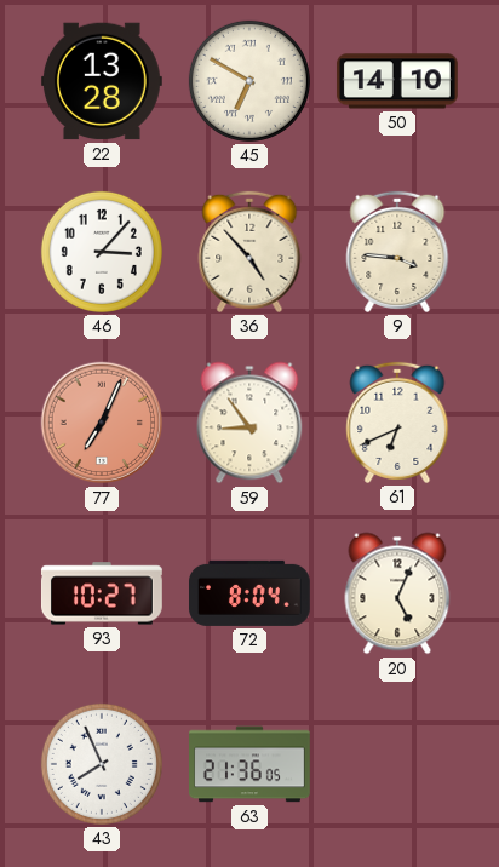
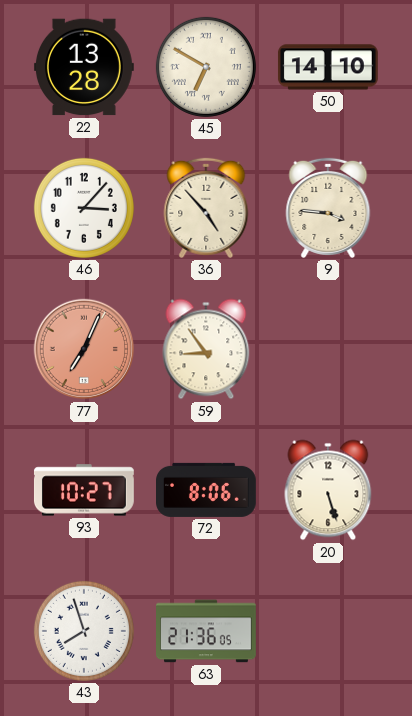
61: 6:41 -> none
72: 8:04 -> 8:06
20: 5:04 -> 5:27
43: 7:56 -> 7:57
